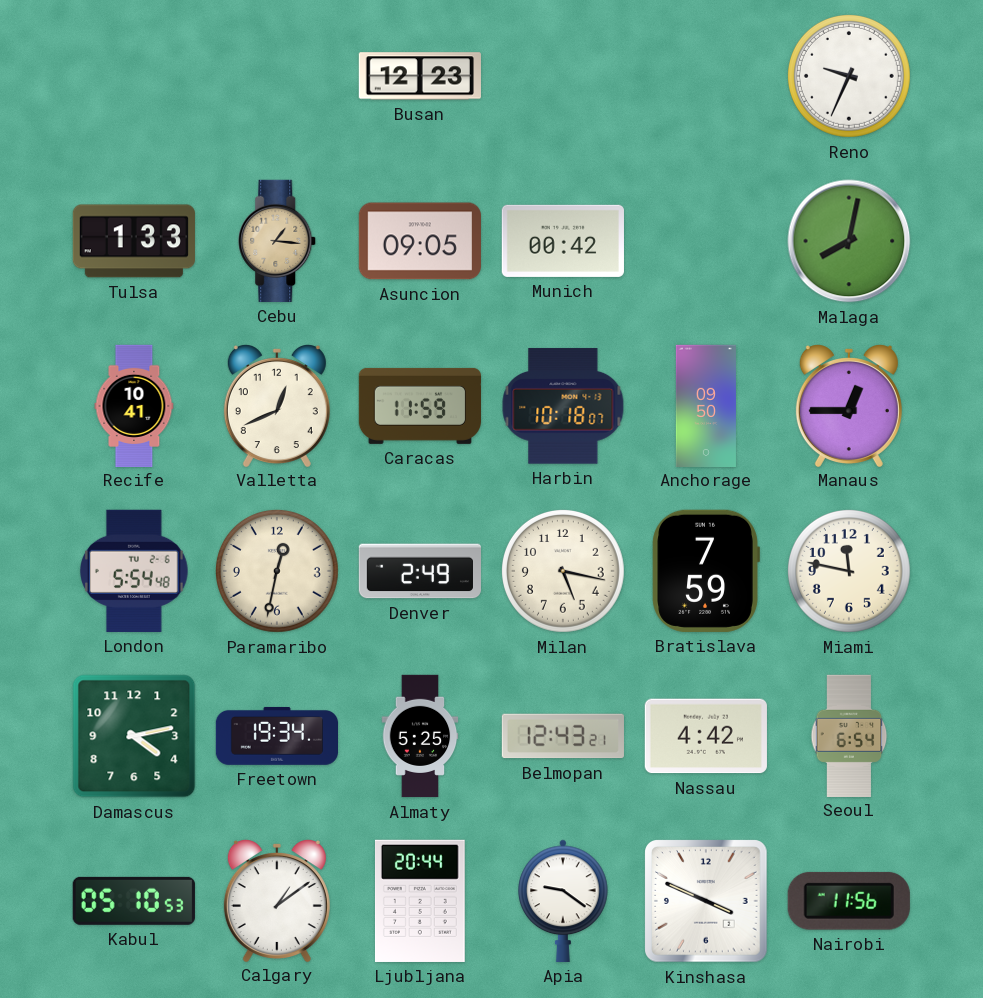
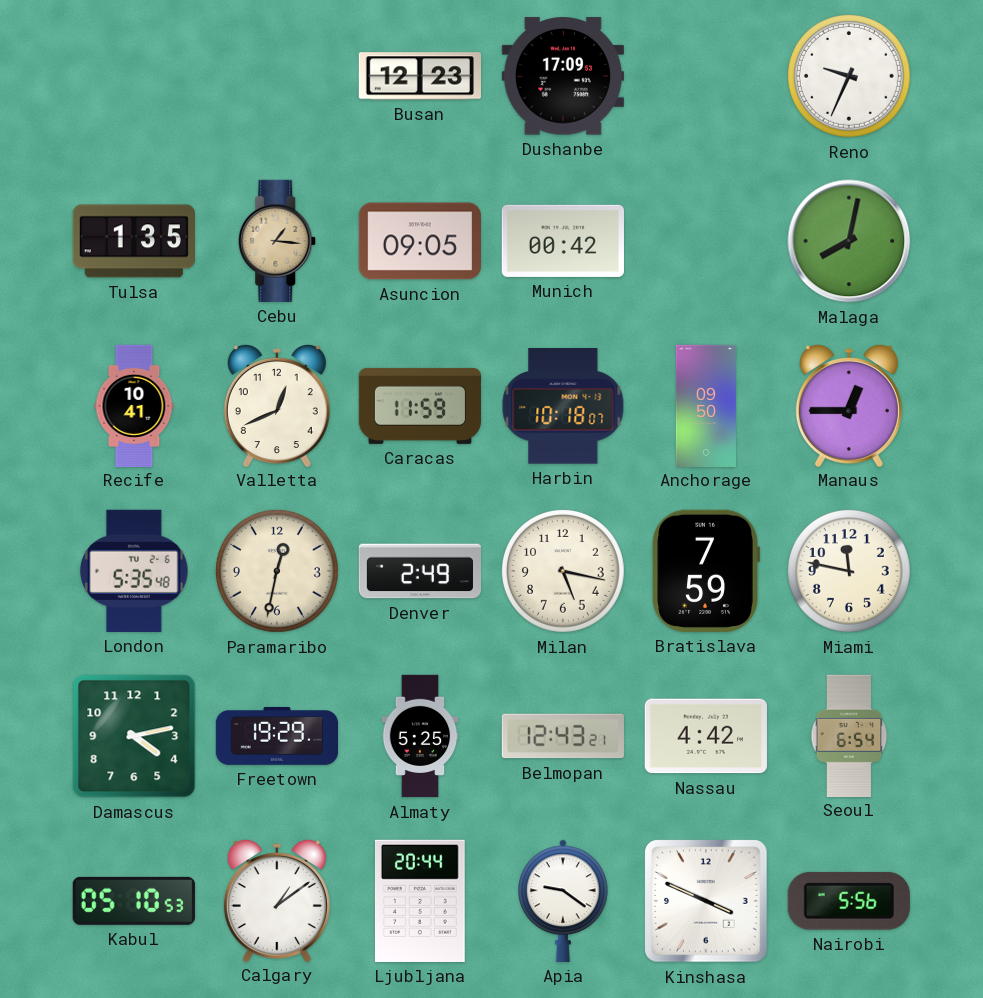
Dushanbe: none -> 17:09
Tulsa: 1:33 -> 1:35
London: 5:54 -> 5:35
Freetown: 19:34 -> 19:29
Nairobi: 11:56 -> 5:56
